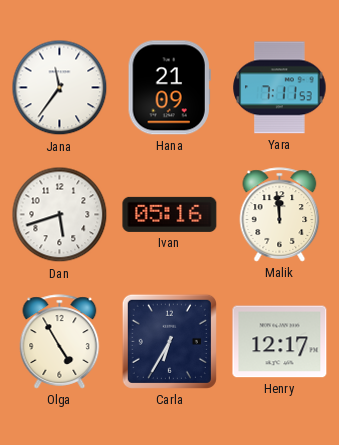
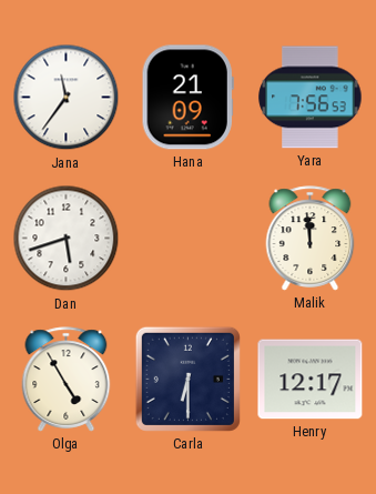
Yara: 7:11 -> 7:56
Ivan: 05:16 -> none
Carla: 6:35 -> 6:30
